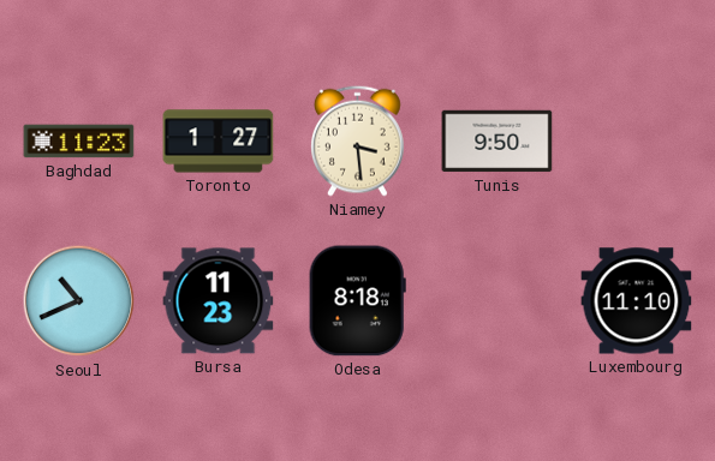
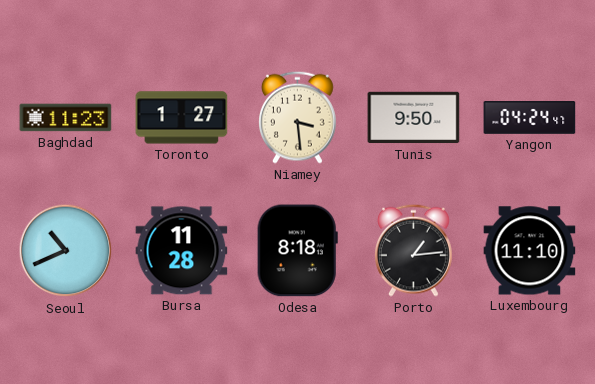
Yangon: none -> 04:24
Bursa: 11:23 -> 11:28
Porto: none -> 1:14
